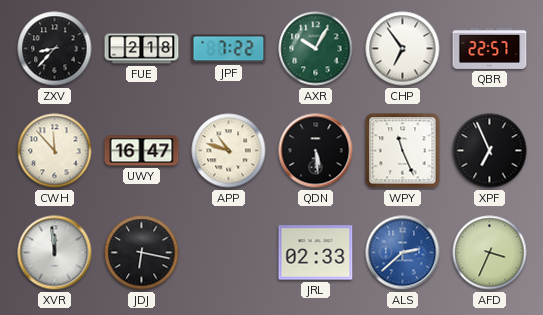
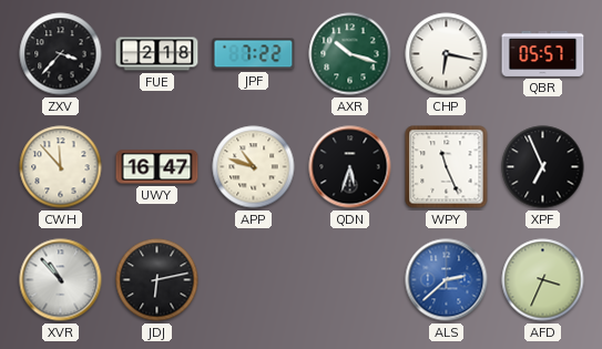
ZXV: 8:37 -> 3:37
AXR: 10:05 -> 10:18
CHP: 6:54 -> 6:17
QBR: 22:57 -> 05:57
QDN: 5:29 -> 5:33
XVR: 11:59 -> 10:53
JDJ: 6:17 -> 6:13
JRL: 02:33 -> none
